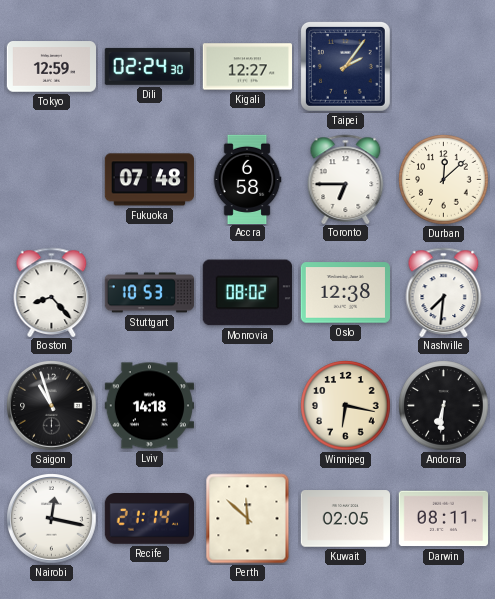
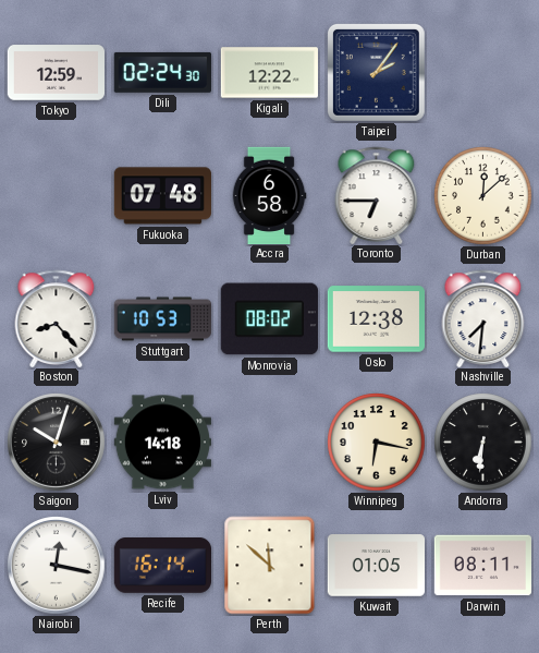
Kigali: 12:27 -> 12:22
Saigon: 10:57 -> 10:03
Recife: 21:14 -> 16:14
Kuwait: 02:05 -> 01:05
